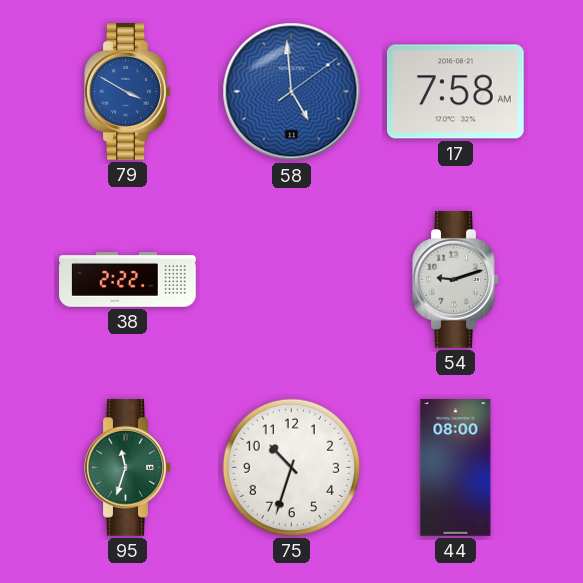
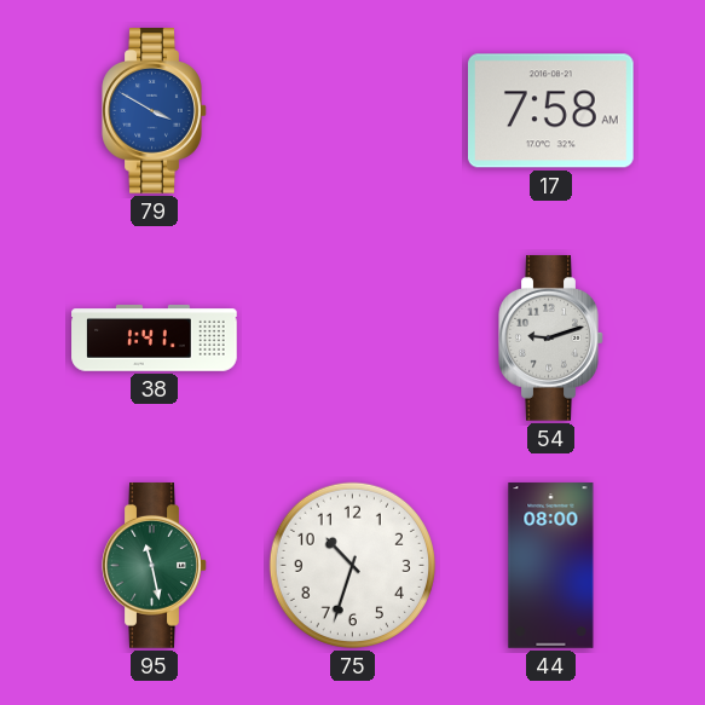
58: 4:59 -> none
38: 2:22 -> 1:41
95: 11:33 -> 11:28
